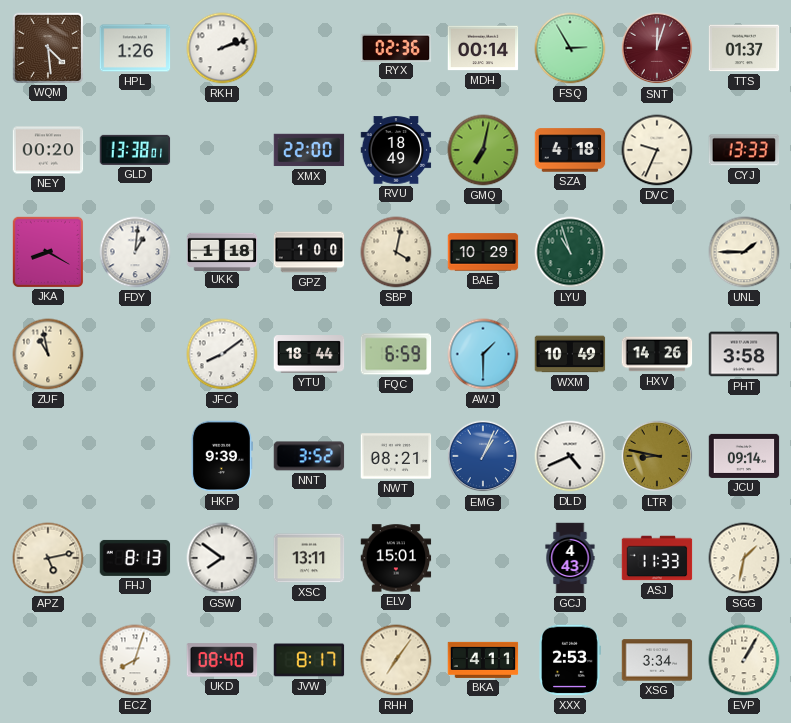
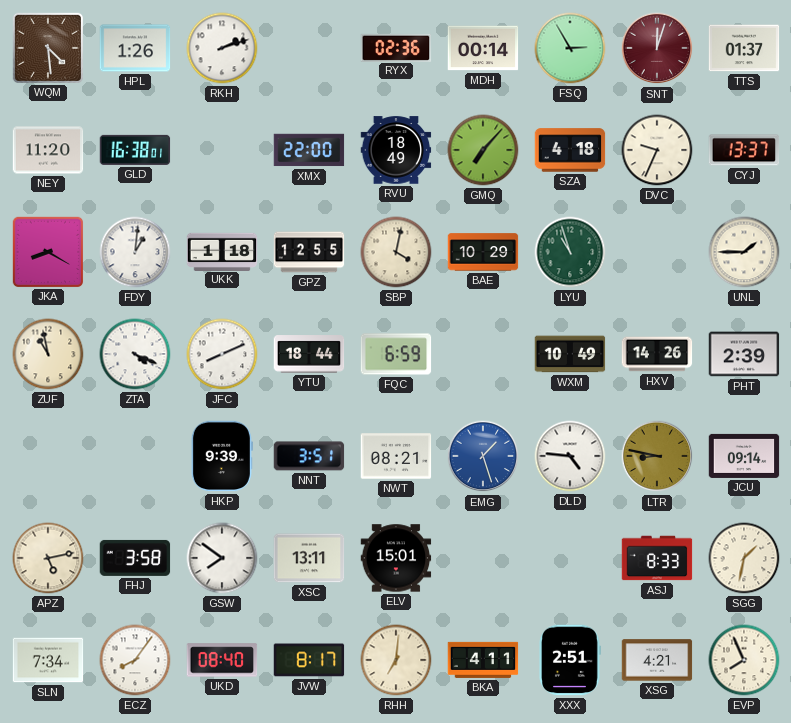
NEY: 00:20 -> 11:20
GLD: 13:38 -> 16:38
GMQ: 7:02 -> 7:07
CYJ: 13:33 -> 13:37
GPZ: 1:00 -> 12:55
ZTA: none -> 4:19
JFC: 8:09 -> 8:11
AWJ: 1:30 -> none
PHT: 3:58 -> 2:39
NNT: 3:52 -> 3:51
EMG: 1:04 -> 1:27
DLD: 4:41 -> 4:46
FHJ: 8:13 -> 3:58
GCJ: 4:43 -> none
ASJ: 11:33 -> 8:33
SLN: none -> 7:34
ECZ: 8:03 -> 8:06
RHH: 7:06 -> 7:01
XXX: 2:53 -> 2:51
XSG: 3:34 -> 4:21
EVP: 1:05 -> 7:56
